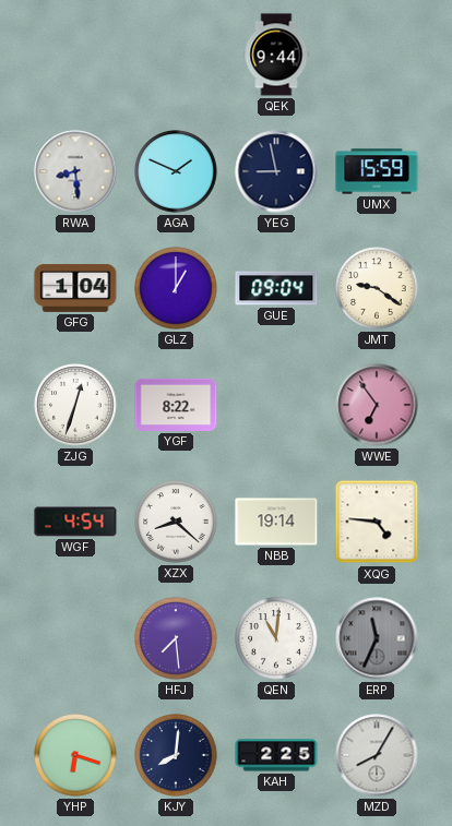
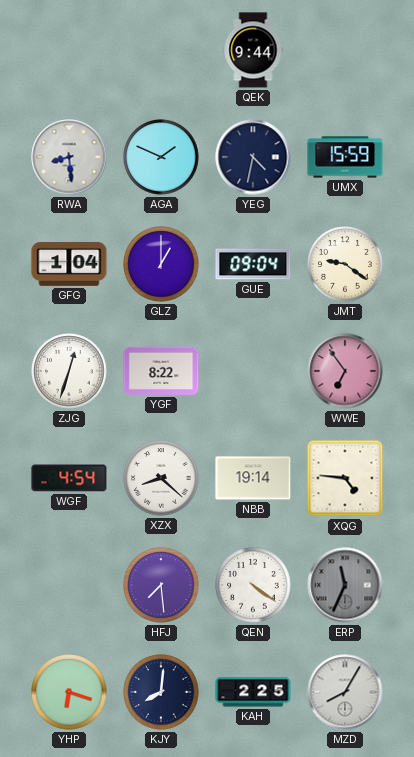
YEG: 8:58 -> 4:32
QEN: 11:01 -> 4:21
